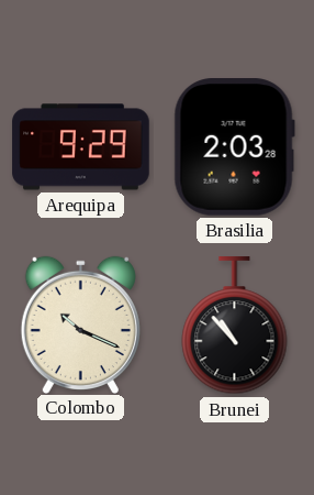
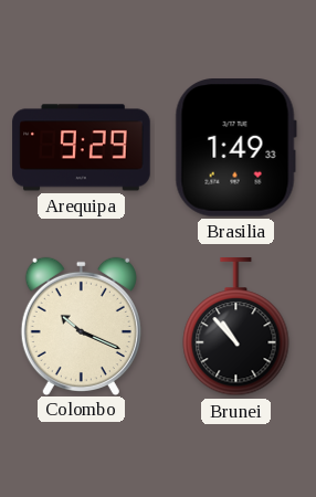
Brasilia: 2:03 -> 1:49
